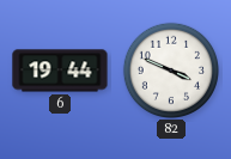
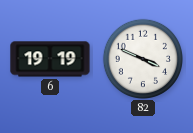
6: 19:44 -> 19:19
